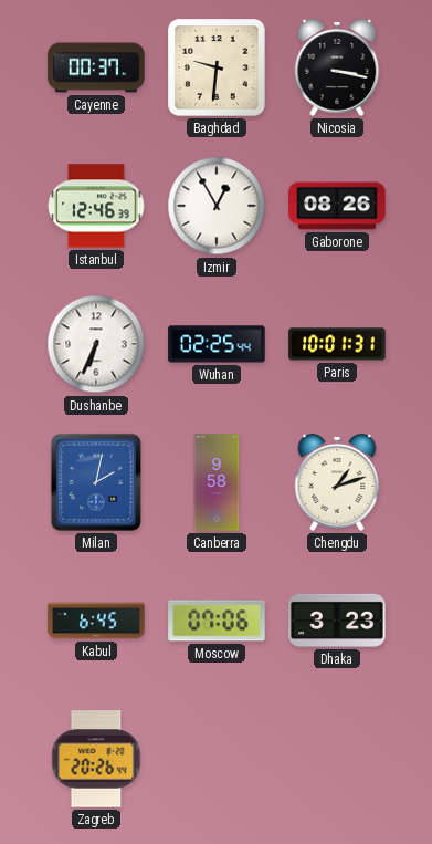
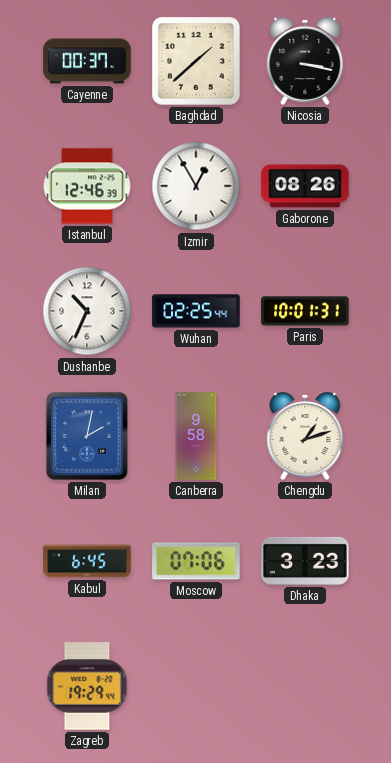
Baghdad: 9:31 -> 1:38
Dushanbe: 6:34 -> 10:34
Zagreb: 20:26 -> 19:29
